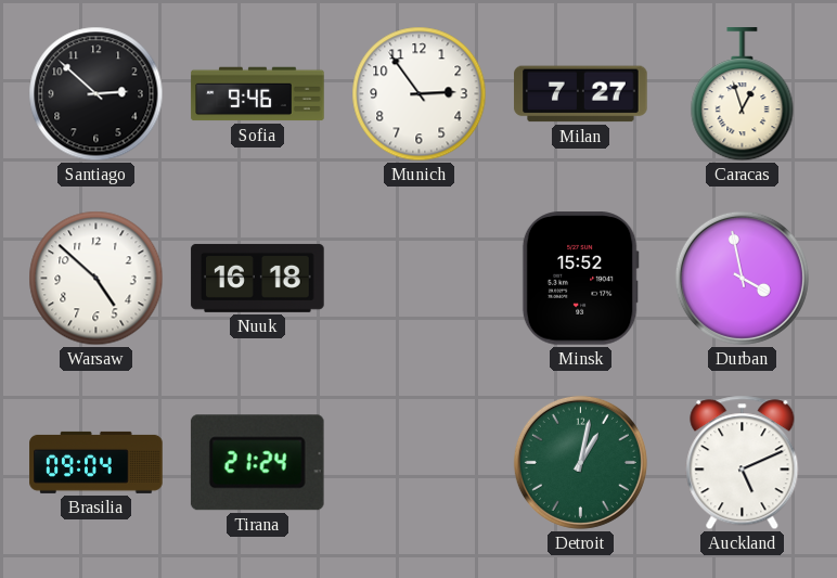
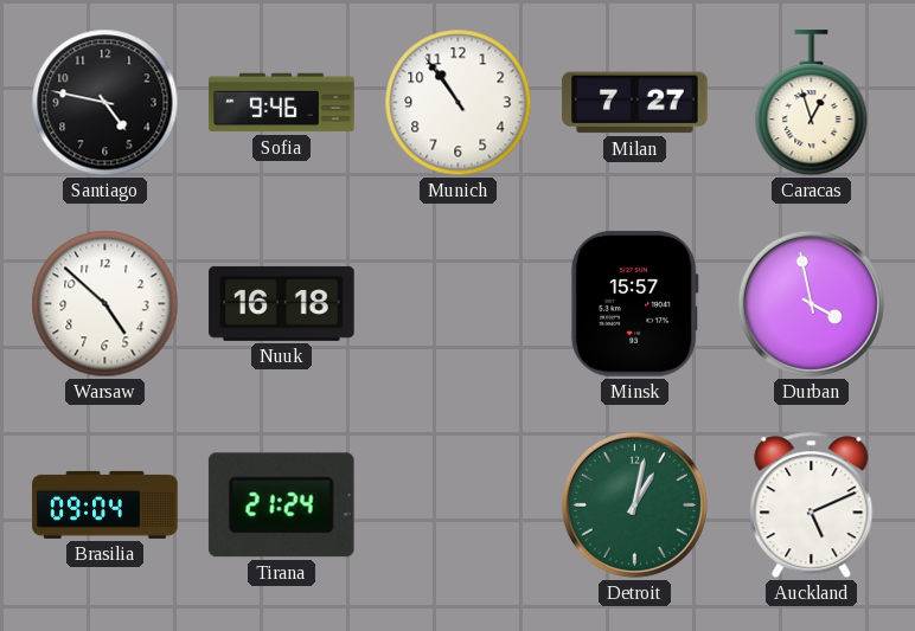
Santiago: 2:52 -> 4:47
Munich: 2:54 -> 10:54
Minsk: 15:52 -> 15:57
